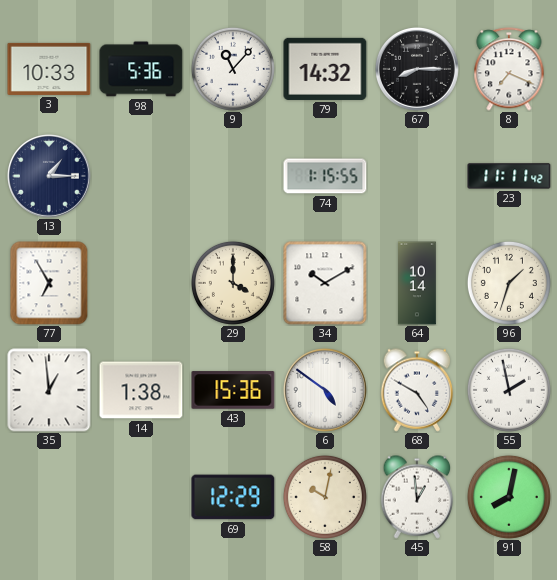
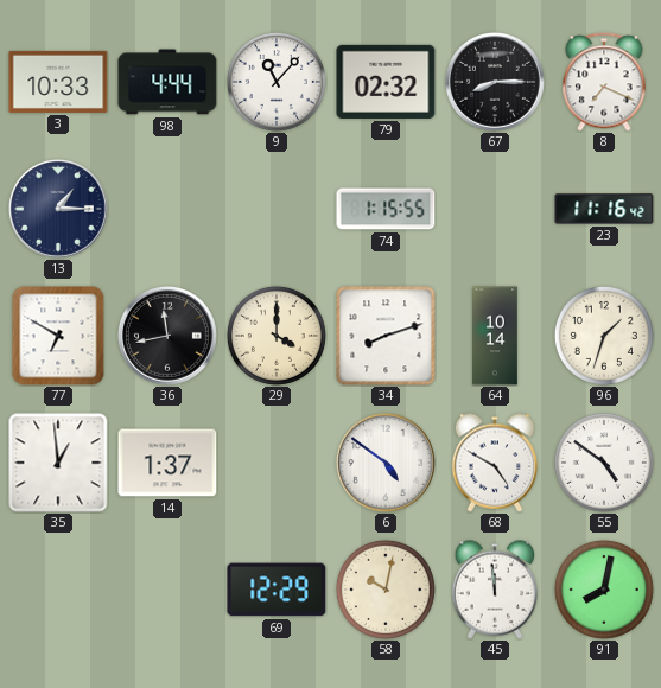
98: 5:36 -> 4:44
79: 14:32 -> 02:32
23: 11:11 -> 11:16
77: 6:55 -> 6:50
36: none -> 11:43
34: 10:10 -> 8:12
14: 1:38 -> 1:37
43: 15:36 -> none
55: 1:58 -> 4:51
45: 12:59 -> 11:59
